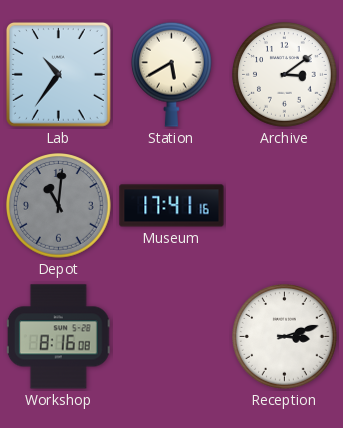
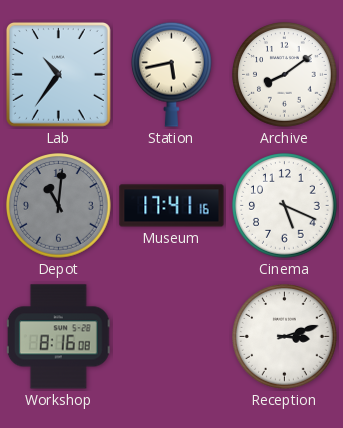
Station: 5:40 -> 5:43
Archive: 3:09 -> 8:09
Cinema: none -> 5:19
